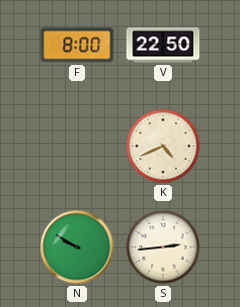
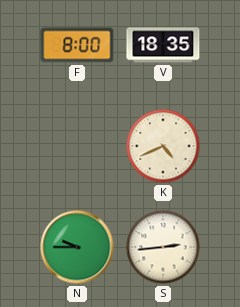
V: 22:50 -> 18:35
N: 9:50 -> 9:45
